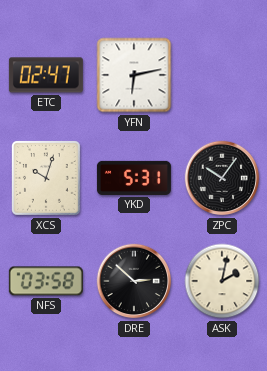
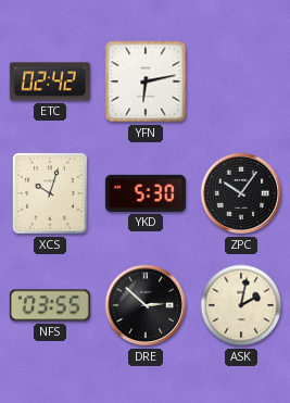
ETC: 02:47 -> 02:42
YKD: 5:31 -> 5:30
NFS: 03:58 -> 03:55
